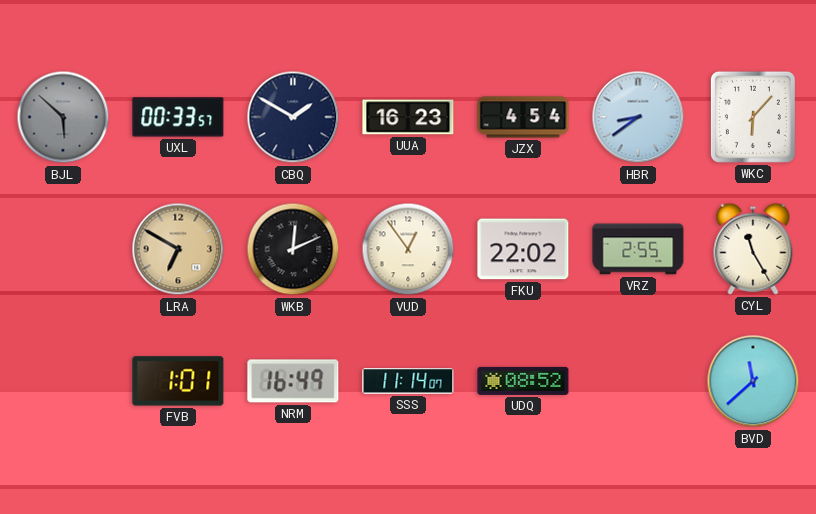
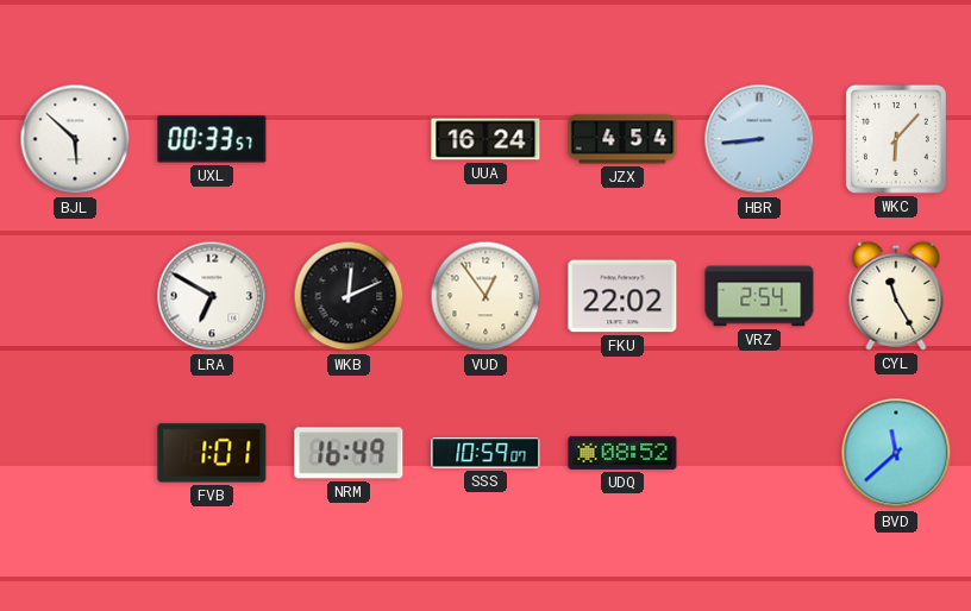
BJL dial: grey -> white
CBQ: 1:50 -> none
UUA: 16:23 -> 16:24
HBR: 8:39 -> 8:44
LRA dial: champagne -> white
VRZ: 2:55 -> 2:54
SSS: 11:14 -> 10:59
